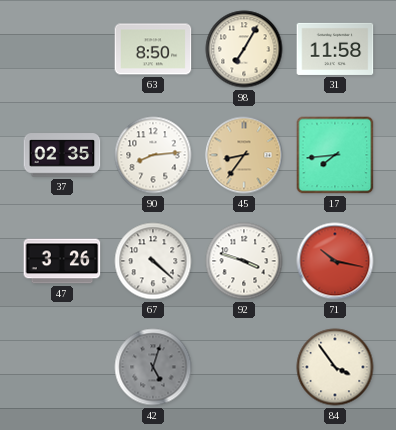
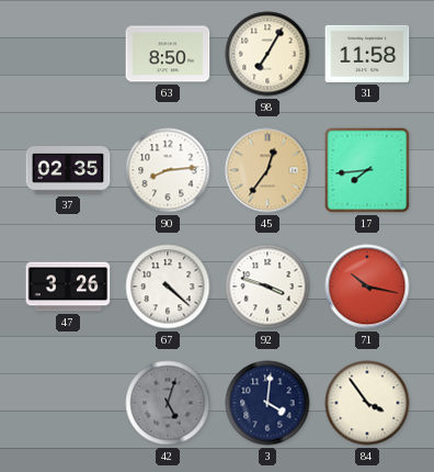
45: 8:36 -> 12:36
3: none -> 4:01
